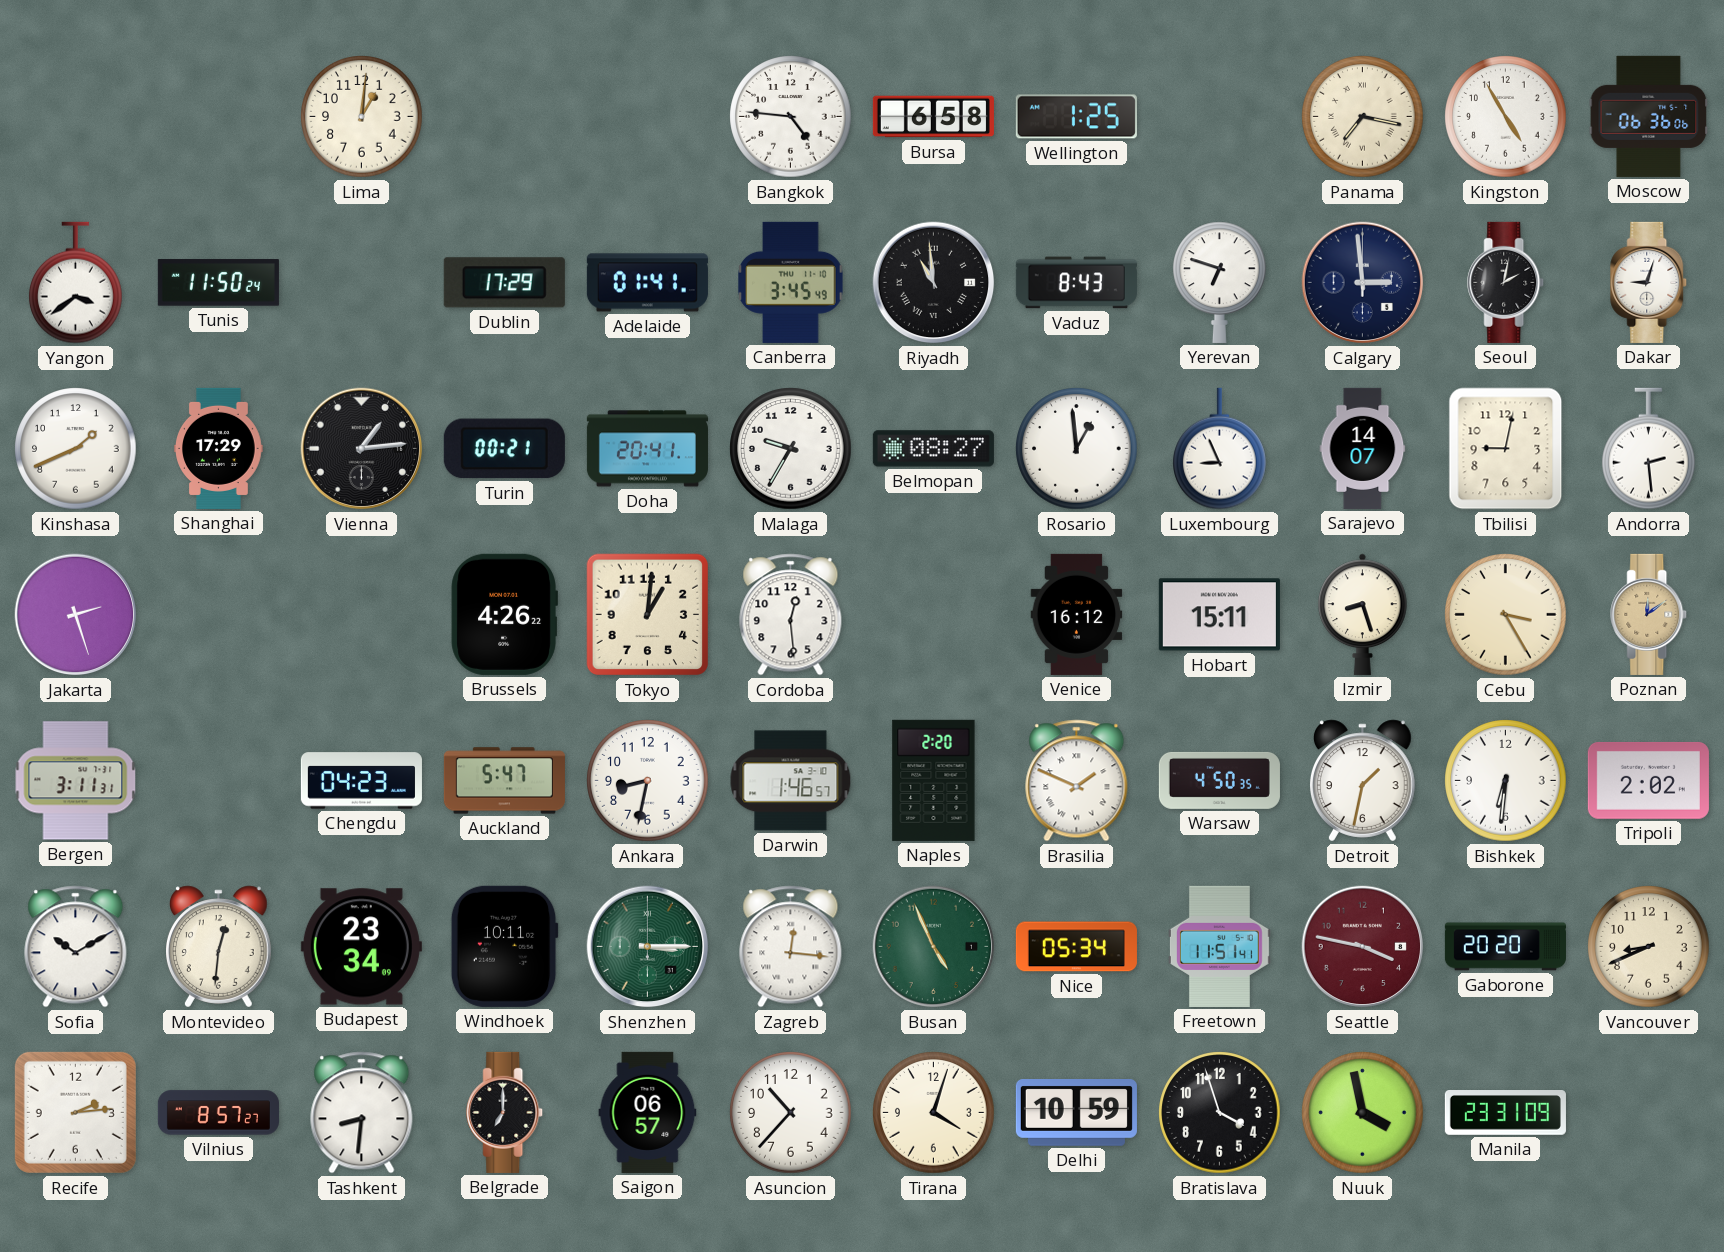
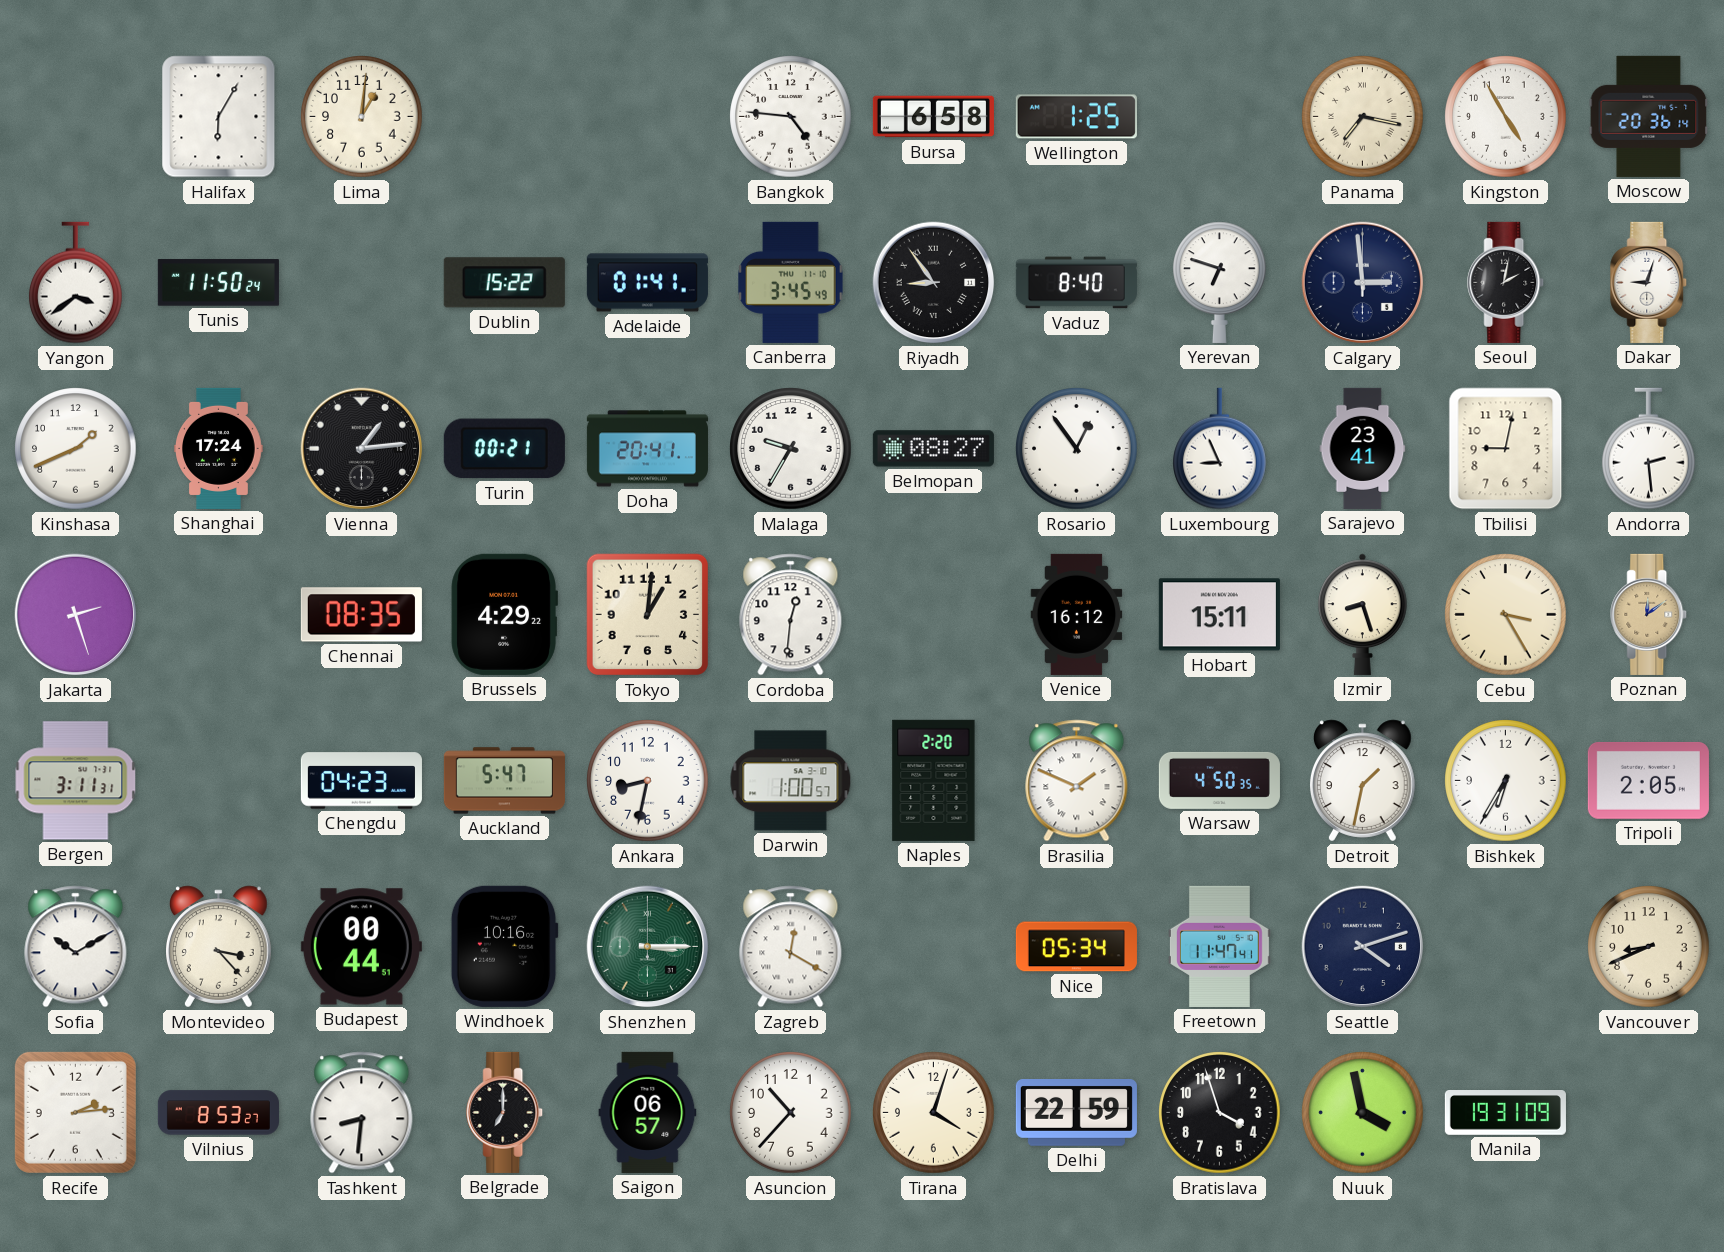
Halifax: none -> 6:05
Moscow: 06:36 -> 20:36
Dublin: 17:29 -> 15:22
Riyadh: 10:59 -> 8:54
Vaduz: 8:43 -> 8:40
Shanghai: 17:29 -> 17:24
Rosario: 12:59 -> 12:54
Sarajevo: 14:07 -> 23:41
Chennai: none -> 08:35
Brussels: 4:26 -> 4:29
Cordoba: 12:29 -> 12:31
Darwin: 1:46 -> 1:00
Bishkek: 6:31 -> 6:35
Tripoli: 2:02 -> 2:05
Montevideo: 12:31 -> 3:23
Budapest: 23:34 -> 00:44
Windhoek: 10:11 -> 10:16
Zagreb: 12:16 -> 12:20
Busan: 4:56 -> none
Freetown: 11:51 -> 11:47
Seattle: 3:47 -> 4:12
Seattle dial: burgundy -> navy
Gaborone: 20:20 -> none
Vilnius: 8:57 -> 8:53
Delhi: 10:59 -> 22:59
Manila: 23:31 -> 19:31
